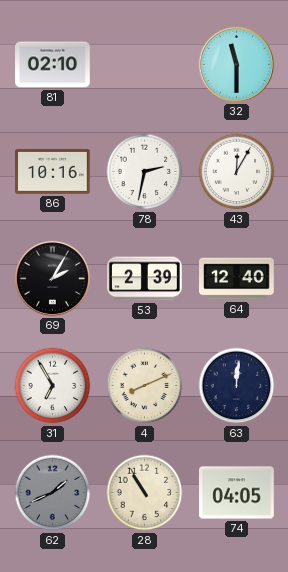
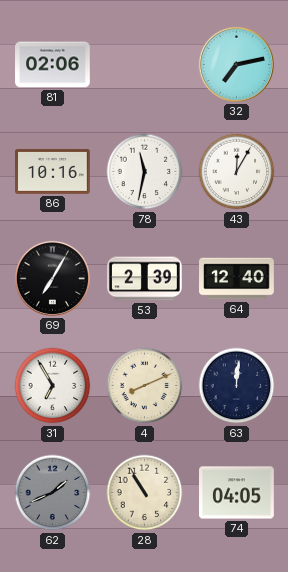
81: 02:10 -> 02:06
32: 11:30 -> 7:13
78: 2:32 -> 11:32
69: 2:05 -> 7:05
